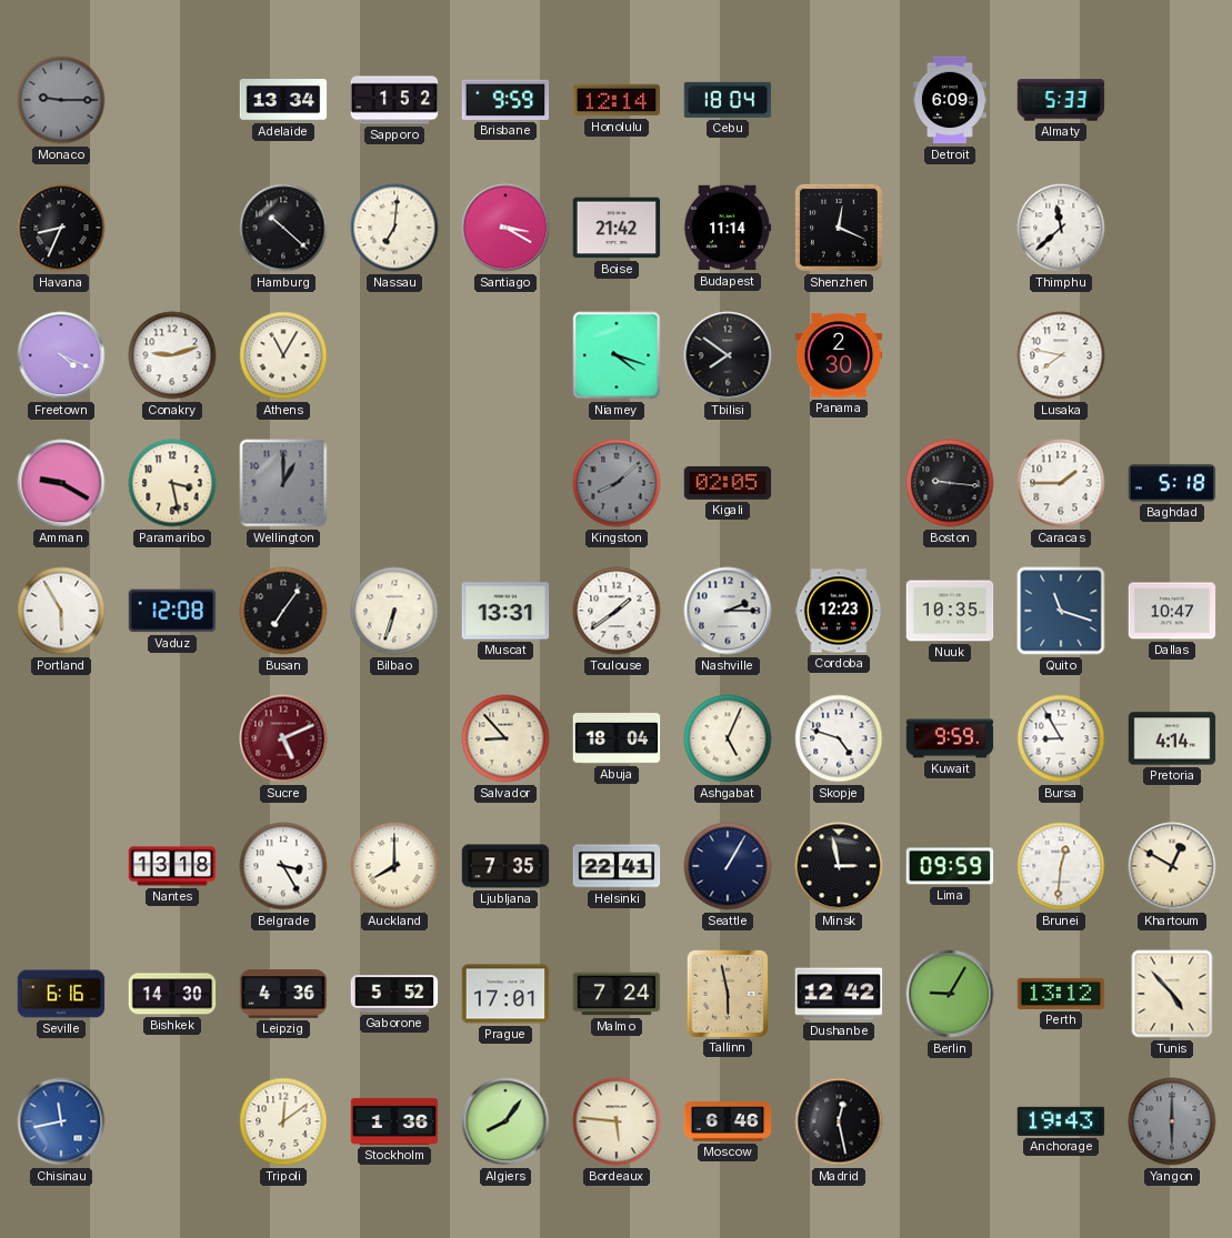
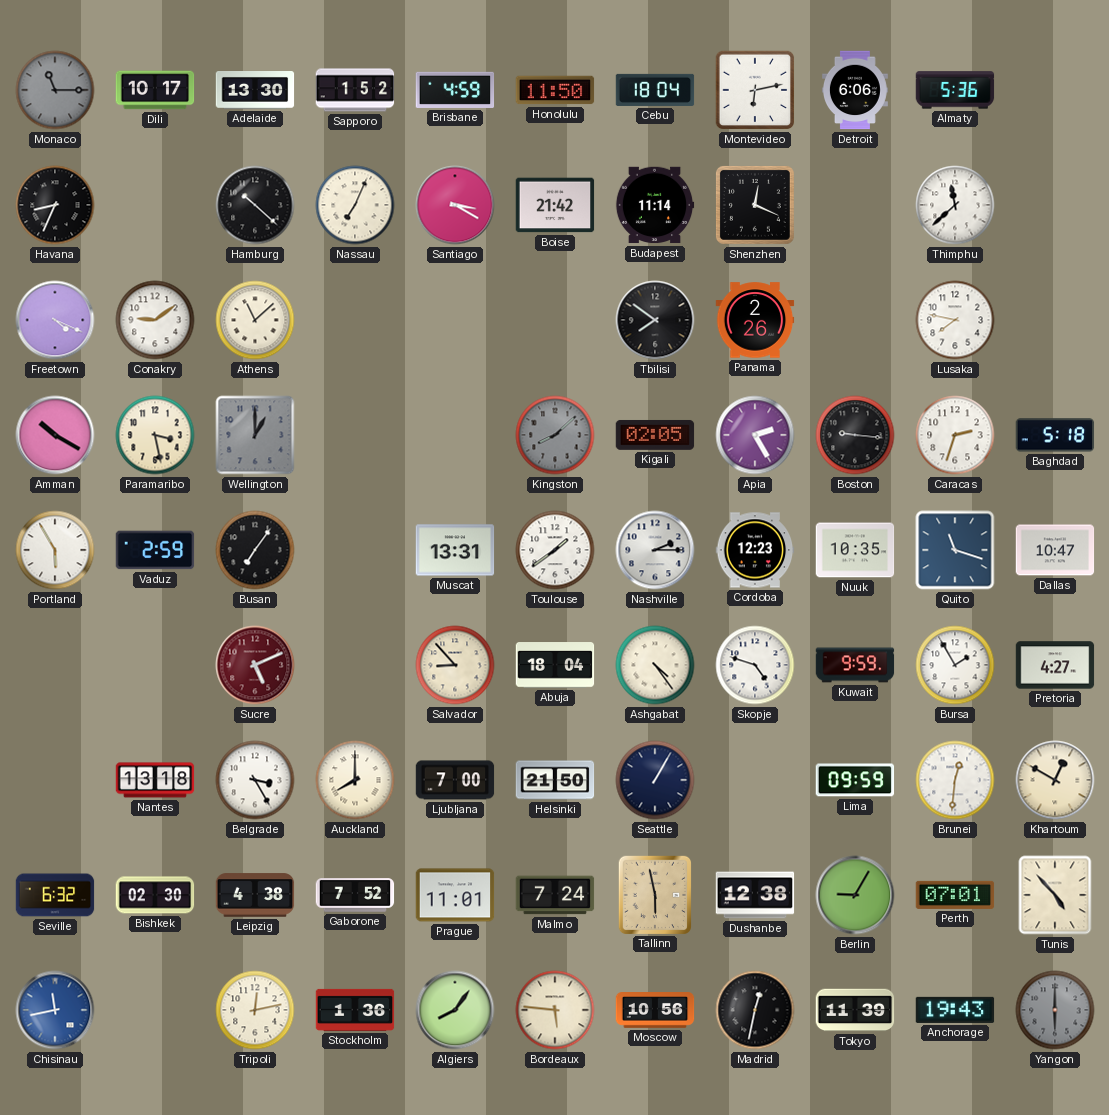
Monaco: 9:15 -> 11:15
Dili: none -> 10:17
Adelaide: 13:34 -> 13:30
Brisbane: 9:59 -> 4:59
Honolulu: 12:14 -> 11:50
Montevideo: none -> 6:13
Detroit: 6:09 -> 6:06
Almaty: 5:33 -> 5:36
Nassau: 7:01 -> 7:04
Conakry: 9:12 -> 9:09
Athens: 11:05 -> 11:08
Niamey: 4:18 -> none
Panama: 2:30 -> 2:26
Amman: 9:20 -> 10:20
Apia: none -> 2:25
Caracas: 1:45 -> 2:33
Vaduz: 12:08 -> 2:59
Bilbao: 6:33 -> none
Ashgabat: 5:04 -> 4:24
Bursa: 8:55 -> 1:55
Pretoria: 4:14 -> 4:27
Ljubljana: 7:35 -> 7:00
Helsinki: 22:41 -> 21:50
Minsk: 2:58 -> none
Seville: 6:16 -> 6:32
Bishkek: 14:30 -> 02:30
Leipzig: 4:36 -> 4:38
Gaborone: 5:52 -> 7:52
Prague: 17:01 -> 11:01
Dushanbe: 12:42 -> 12:38
Perth: 13:12 -> 07:01
Tripoli: 12:09 -> 12:13
Moscow: 6:46 -> 10:56
Madrid: 12:28 -> 12:32
Tokyo: none -> 11:39
